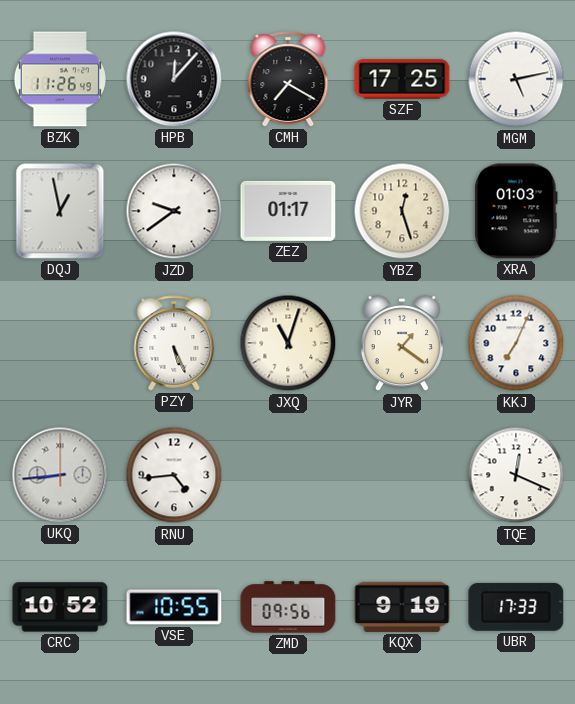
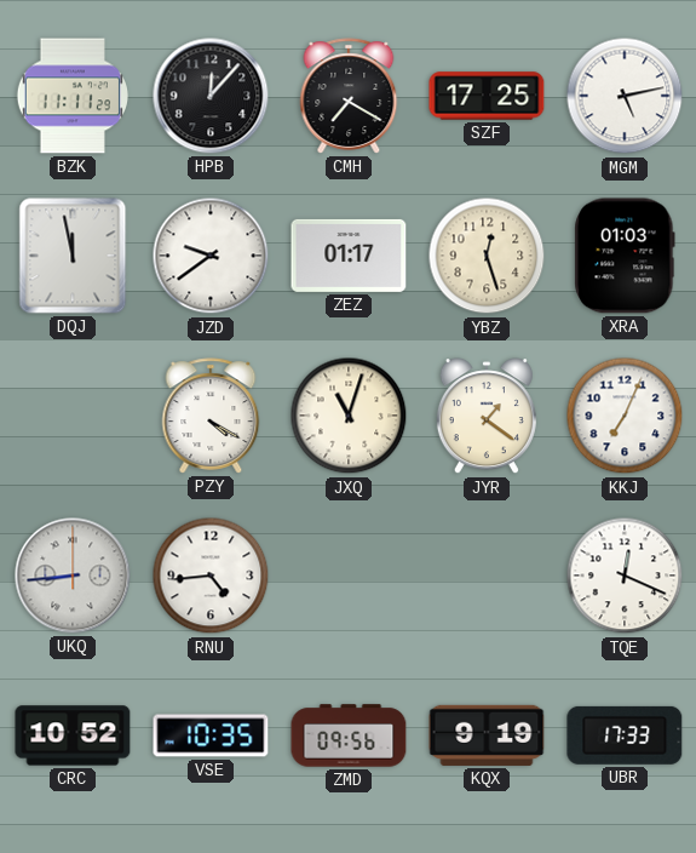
BZK: 11:26 -> 11:11
DQJ: 12:58 -> 11:58
PZY: 5:26 -> 4:20
VSE: 10:55 -> 10:35
